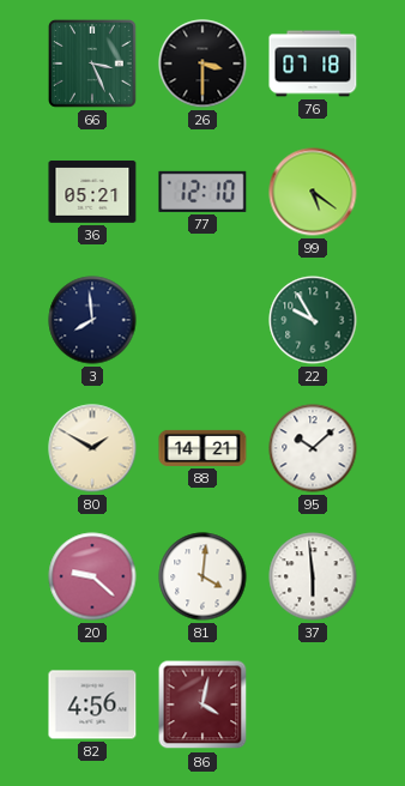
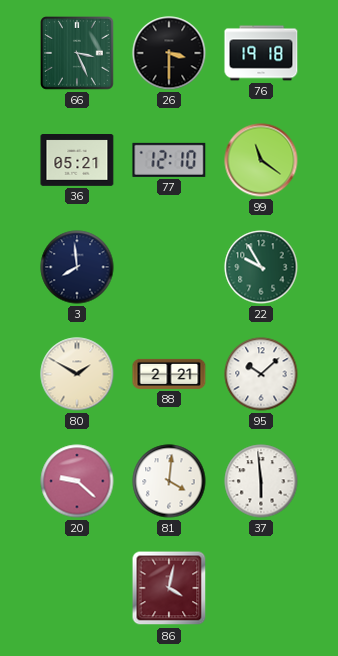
76: 07:18 -> 19:18
99: 5:21 -> 11:21
88: 14:21 -> 2:21
82: 4:56 -> none
